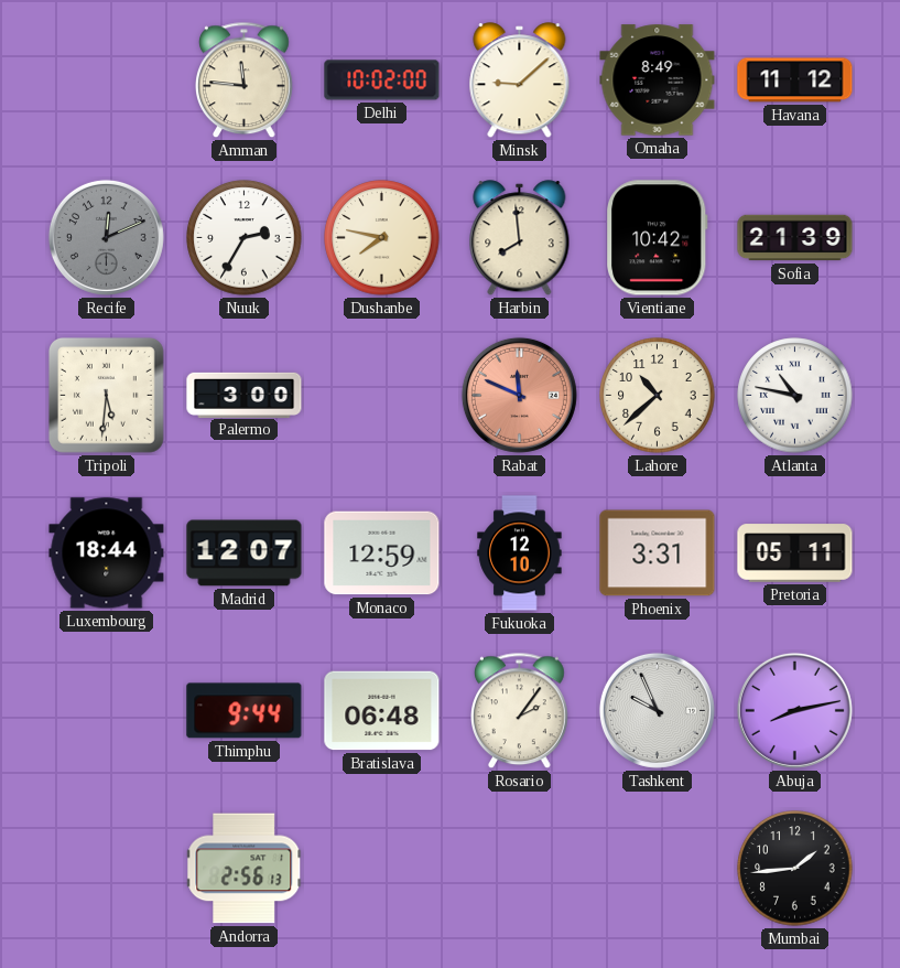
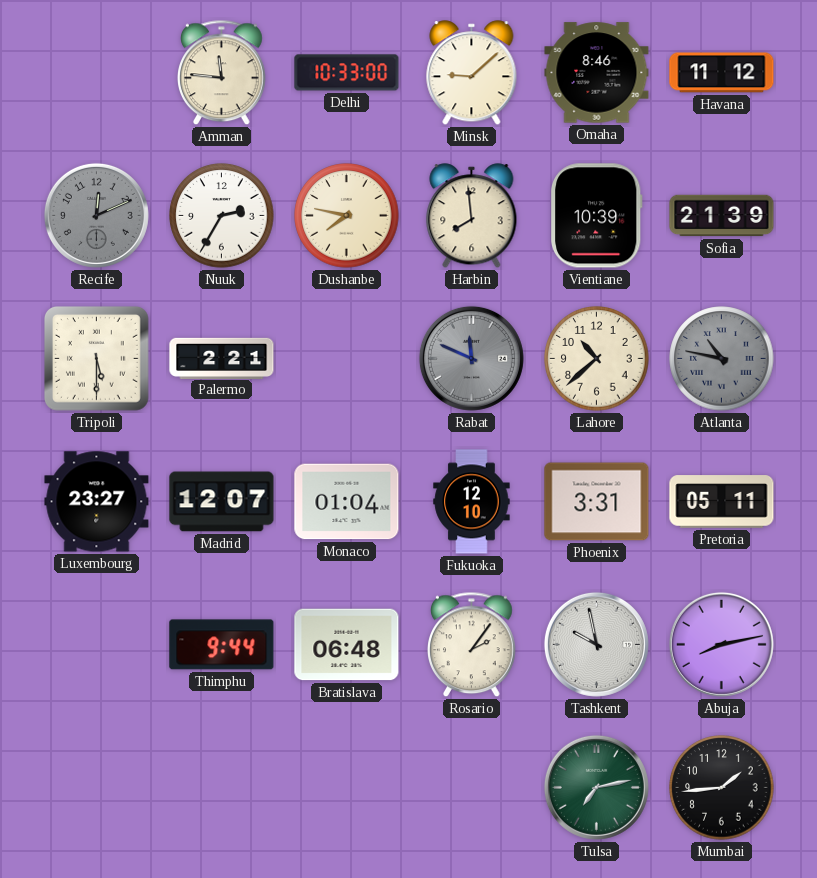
Delhi: 10:02 -> 10:33
Omaha: 8:49 -> 8:46
Vientiane: 10:42 -> 10:39
Tripoli: 5:31 -> 5:30
Palermo: 3:00 -> 2:21
Rabat dial: salmon -> grey
Atlanta dial: white -> grey
Luxembourg: 18:44 -> 23:27
Monaco: 12:59 -> 01:04
Tashkent: 9:56 -> 9:58
Andorra: 2:56 -> none
Tulsa: none -> 7:13
